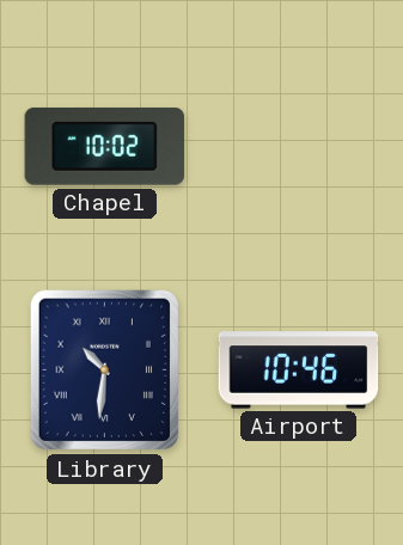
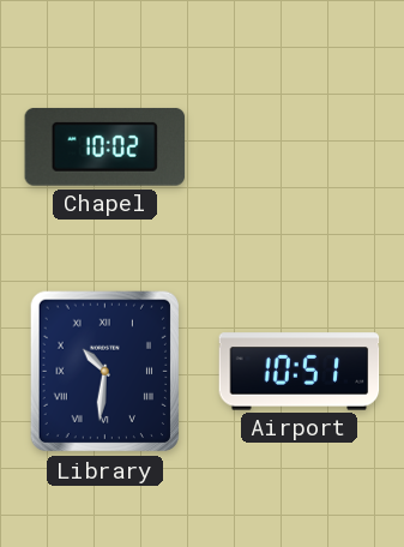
Airport: 10:46 -> 10:51
